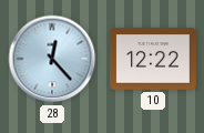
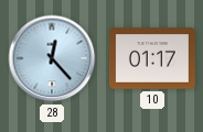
10: 12:22 -> 01:17
